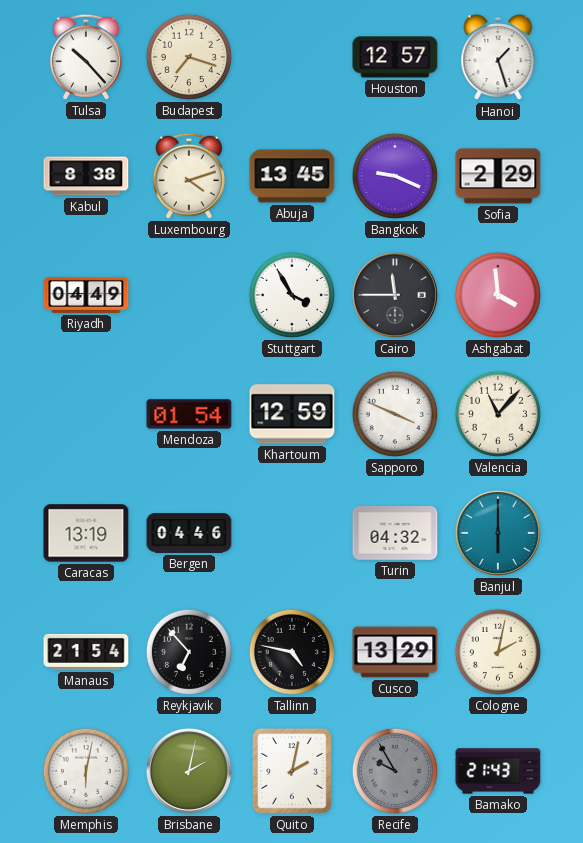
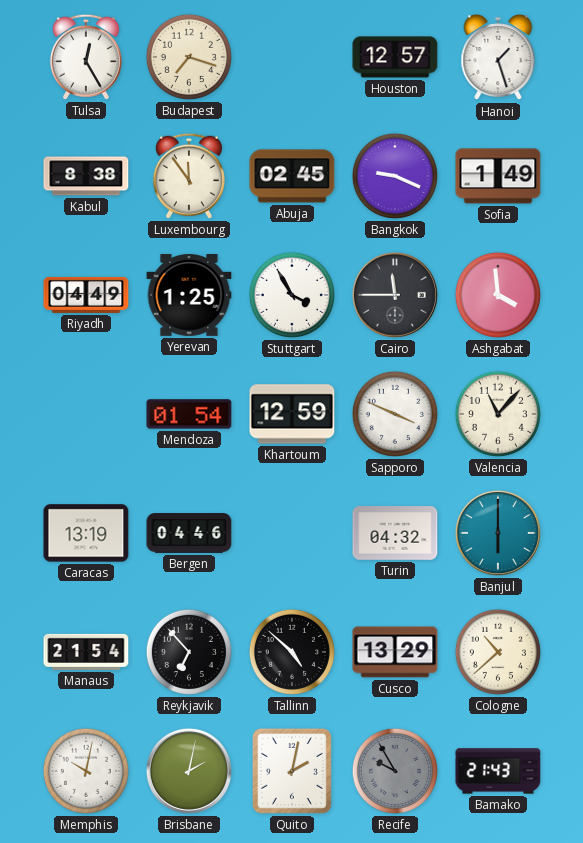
Tulsa: 10:23 -> 12:25
Luxembourg: 4:12 -> 11:54
Abuja: 13:45 -> 02:45
Sofia: 2:29 -> 1:49
Yerevan: none -> 1:25
Tallinn: 4:47 -> 4:52
Cologne: 2:02 -> 10:38
Memphis: 6:02 -> 10:02
